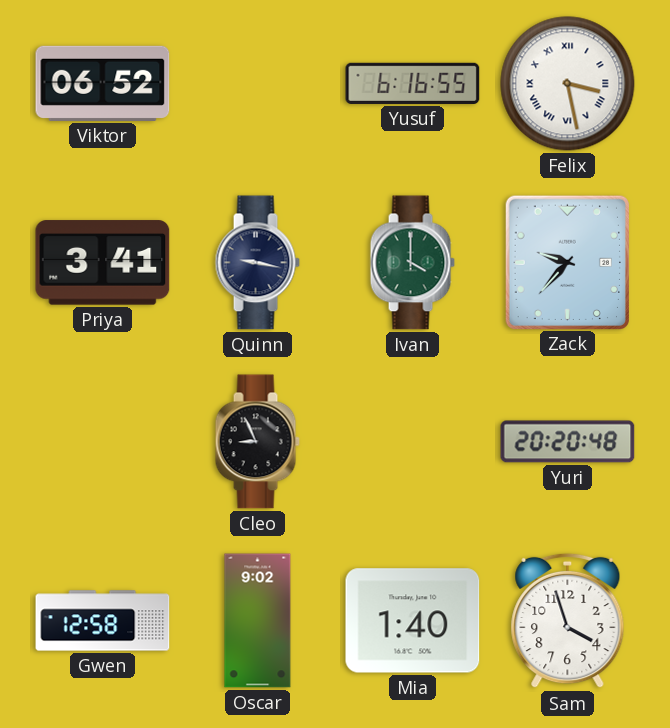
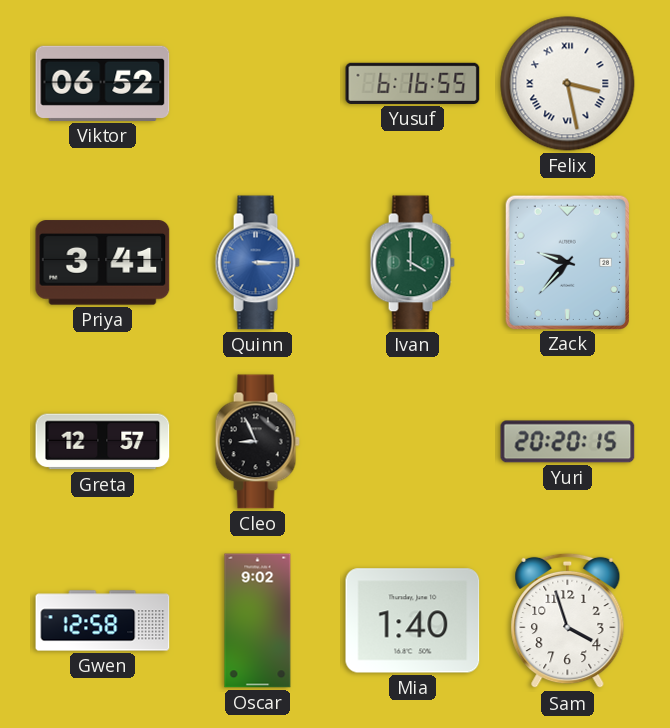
Quinn: 9:17 -> 3:15
Quinn dial: navy -> blue
Greta: none -> 12:57
Yuri: 20:20:48 -> 20:20:15
